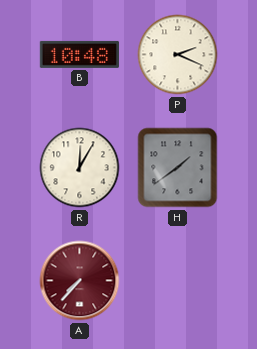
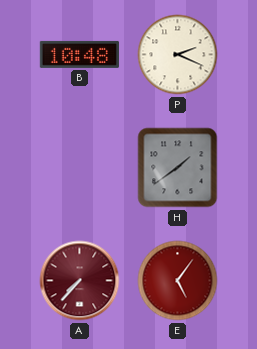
R: 12:05 -> none
E: none -> 5:06
